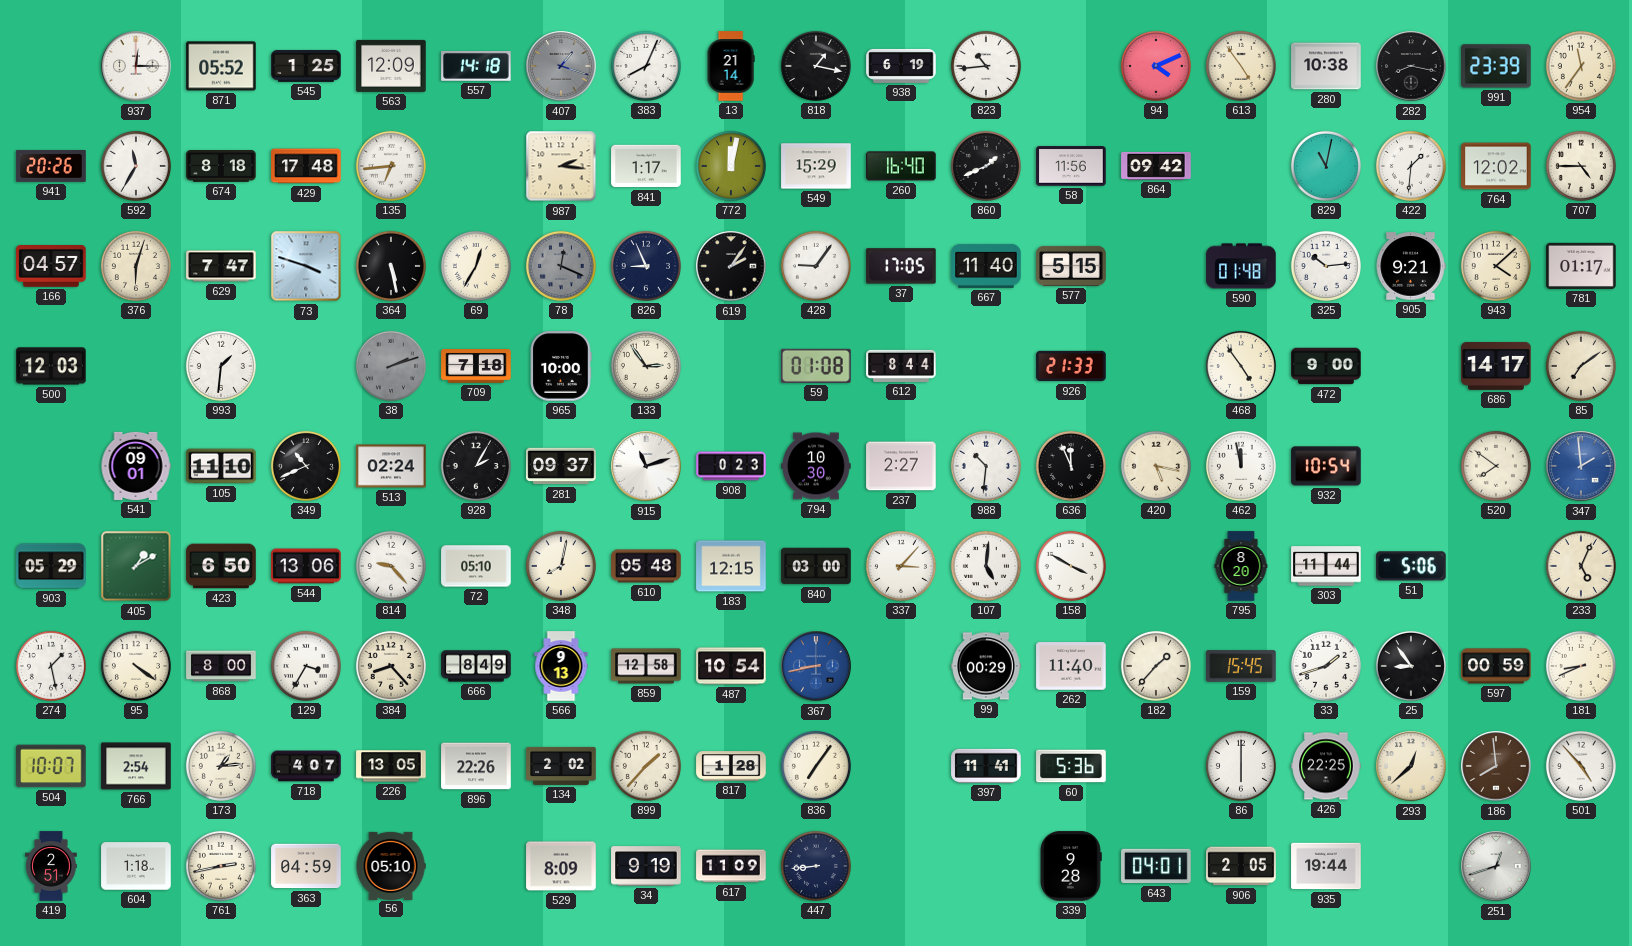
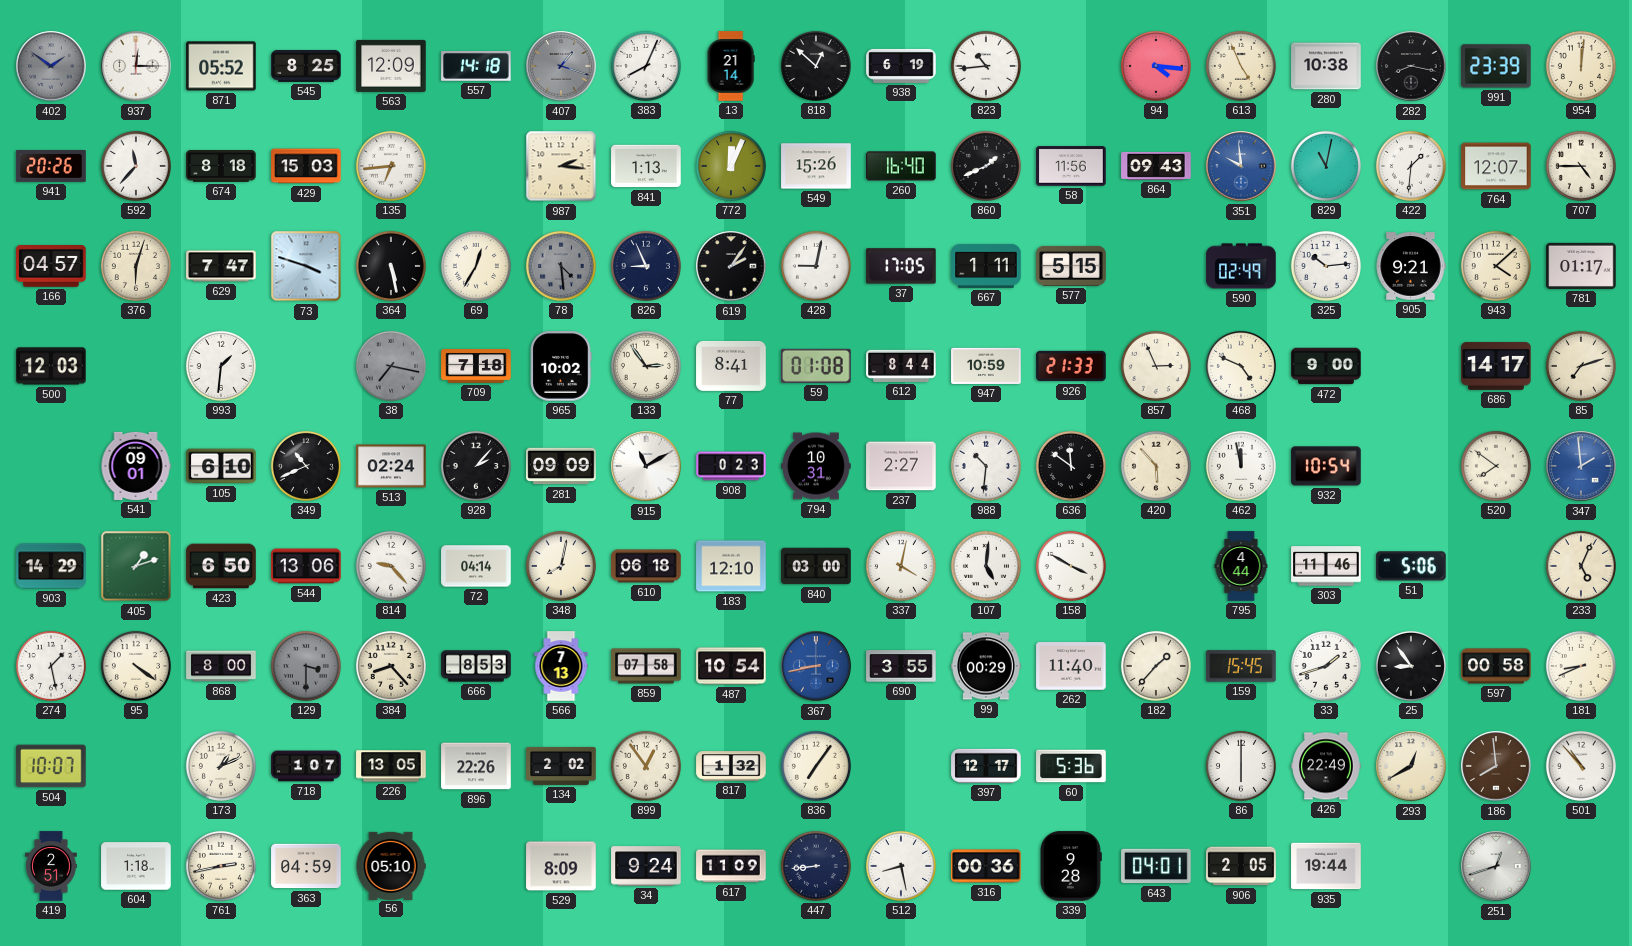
402: none -> 1:51
545: 1:25 -> 8:25
818: 1:17 -> 12:52
94: 4:11 -> 4:16
613: 4:54 -> 4:56
954: 11:36 -> 12:01
592: 11:35 -> 11:37
429: 17:48 -> 15:03
841: 1:17 -> 1:13
772: 12:02 -> 12:04
549: 15:29 -> 15:26
864: 09:42 -> 09:43
351: none -> 9:59
764: 12:02 -> 12:07
78: 12:19 -> 4:29
428: 9:06 -> 9:02
667: 11:40 -> 1:11
590: 01:48 -> 02:49
38: 2:12 -> 7:17
965: 10:00 -> 10:02
77: none -> 8:41
947: none -> 10:59
857: none -> 2:56
468: 4:54 -> 4:49
85: 7:09 -> 7:12
105: 11:10 -> 6:10
928: 2:05 -> 2:07
281: 09:37 -> 09:09
915: 11:12 -> 11:10
794: 10:30 -> 10:31
636: 11:56 -> 11:51
420: 5:17 -> 5:53
903: 05:29 -> 14:29
405: 1:10 -> 1:12
72: 05:10 -> 04:14
610: 05:48 -> 06:18
183: 12:15 -> 12:10
337: 3:07 -> 4:02
795: 8:20 -> 4:44
303: 11:44 -> 11:46
129: 3:35 -> 3:30
129 dial: white -> grey
666: 8:49 -> 8:53
566: 9:13 -> 7:13
859: 12:58 -> 07:58
690: none -> 3:55
597: 00:59 -> 00:58
766: 2:54 -> none
173: 1:14 -> 1:11
718: 4:07 -> 1:07
899: 1:37 -> 12:54
817: 1:28 -> 1:32
397: 11:41 -> 12:17
426: 22:25 -> 22:49
293: 12:38 -> 12:40
501: 4:53 -> 10:53
34: 9:19 -> 9:24
512: none -> 8:28
316: none -> 00:36
